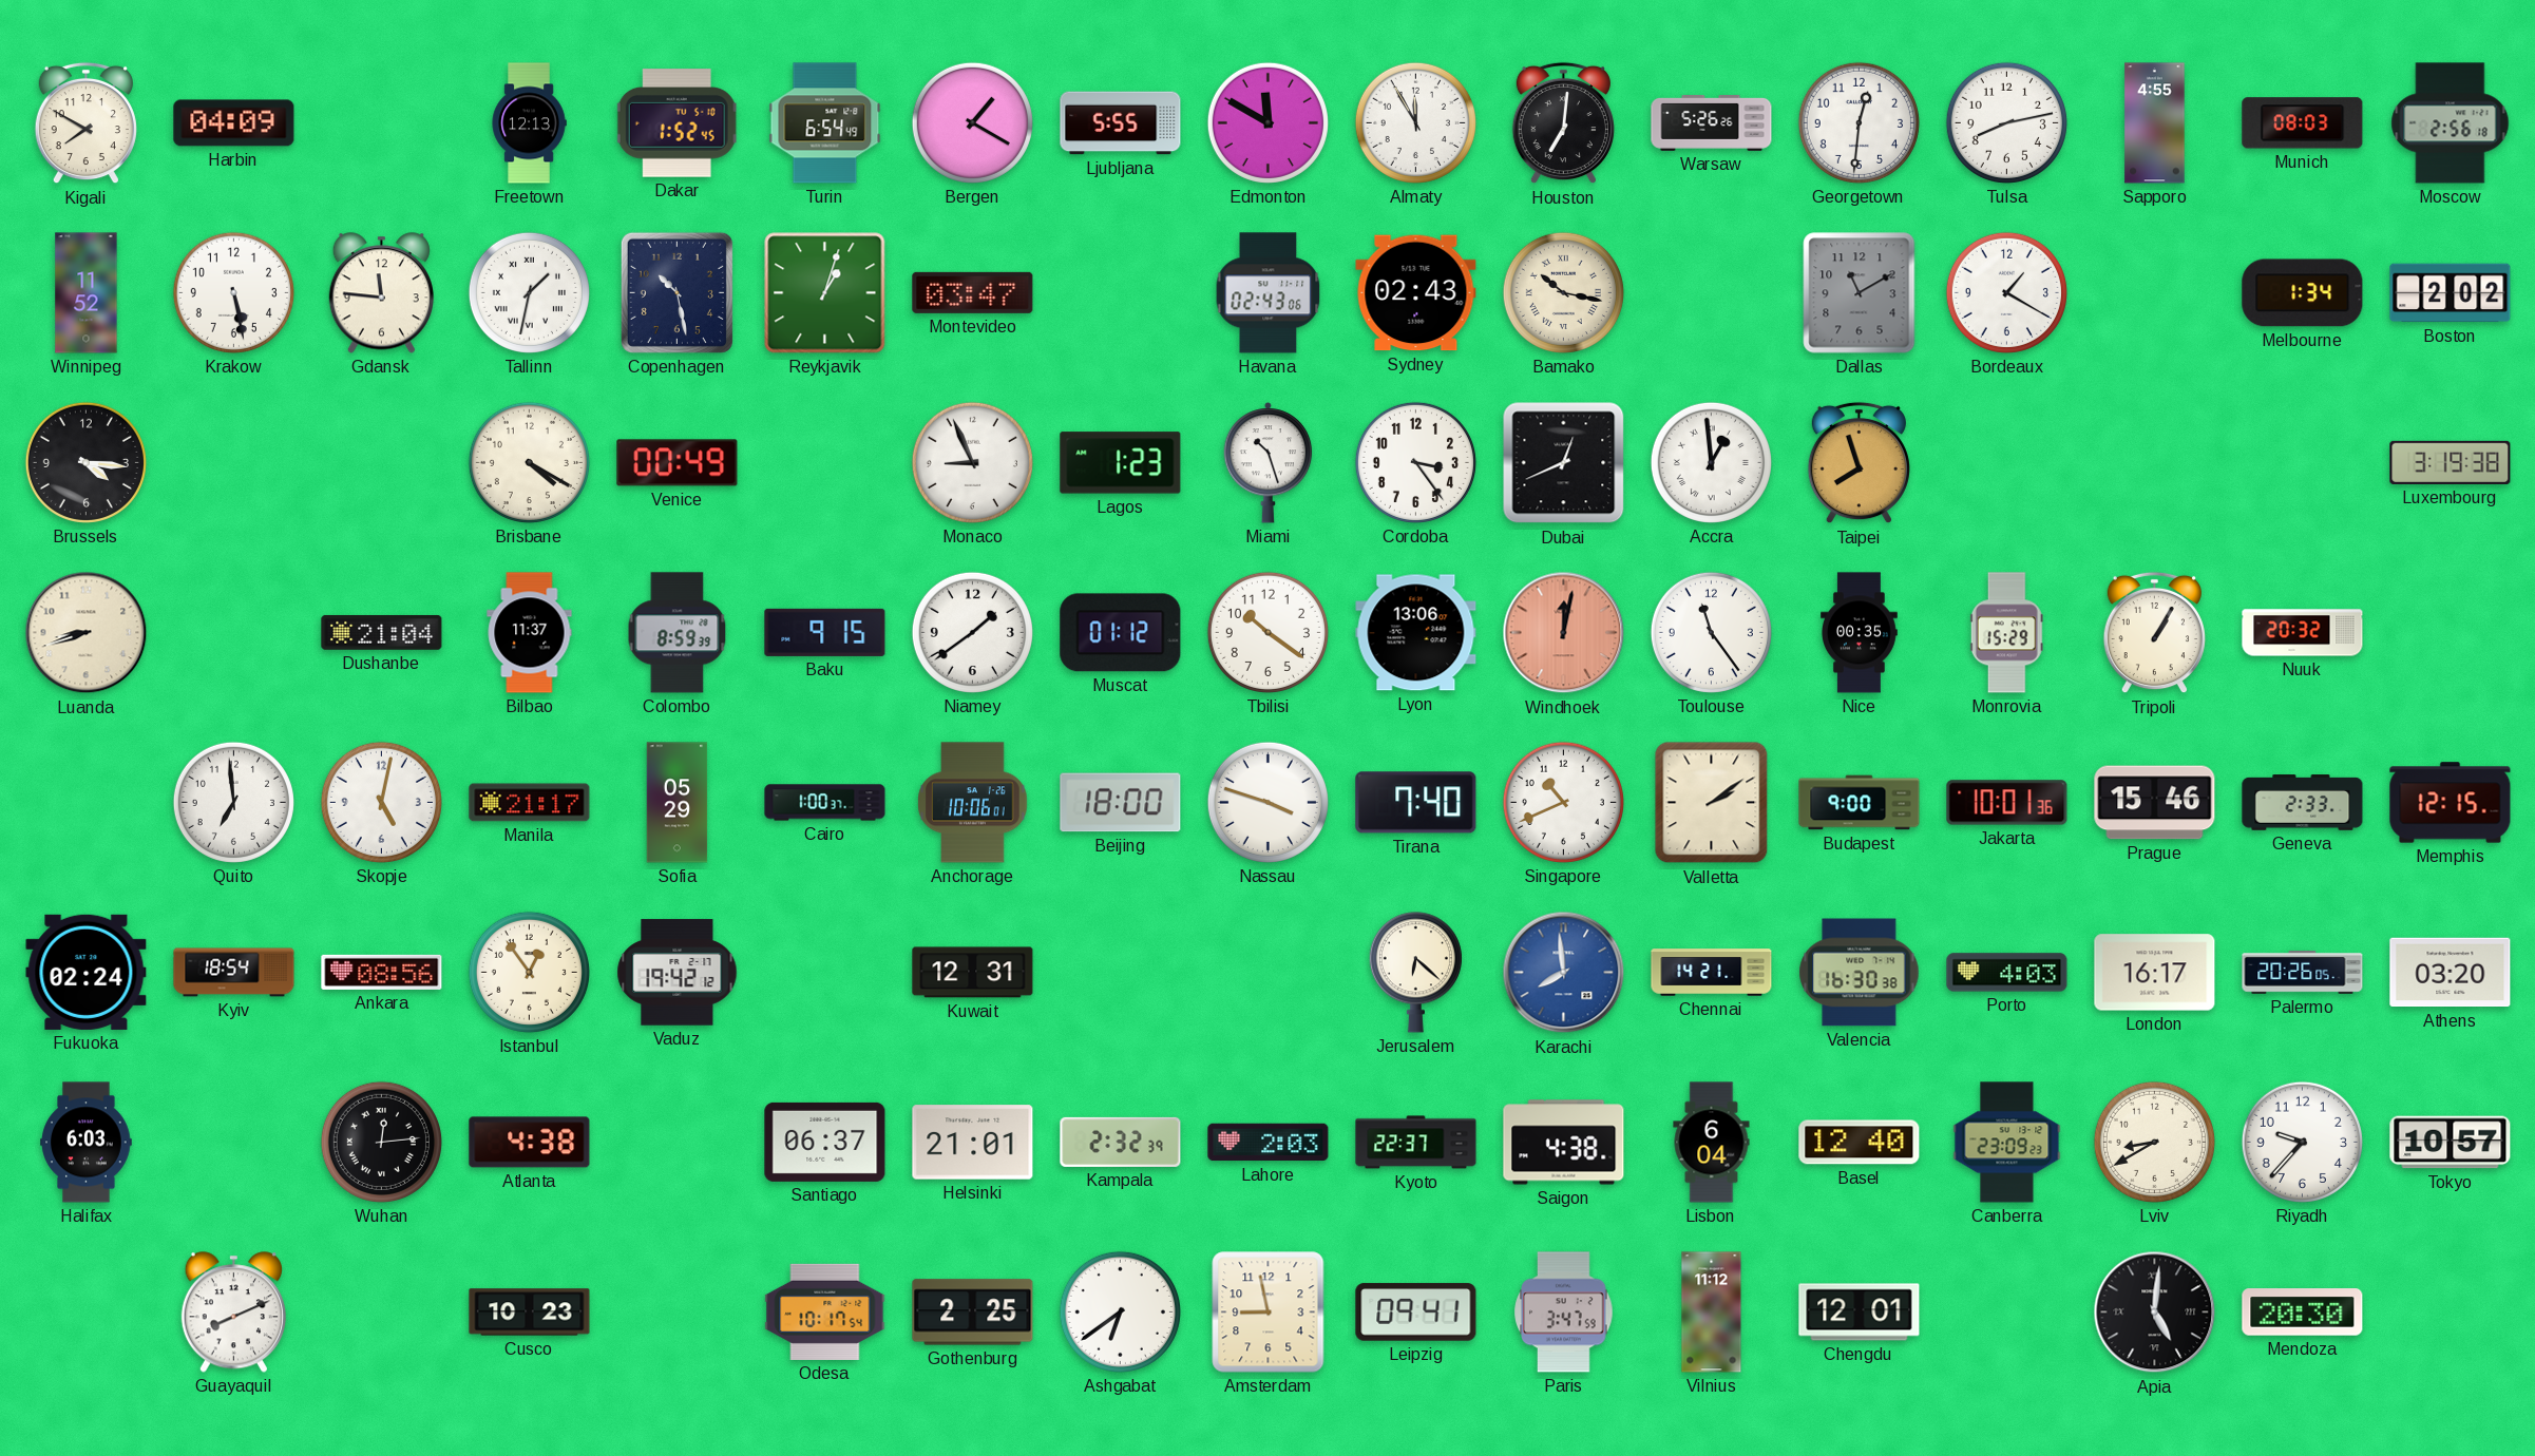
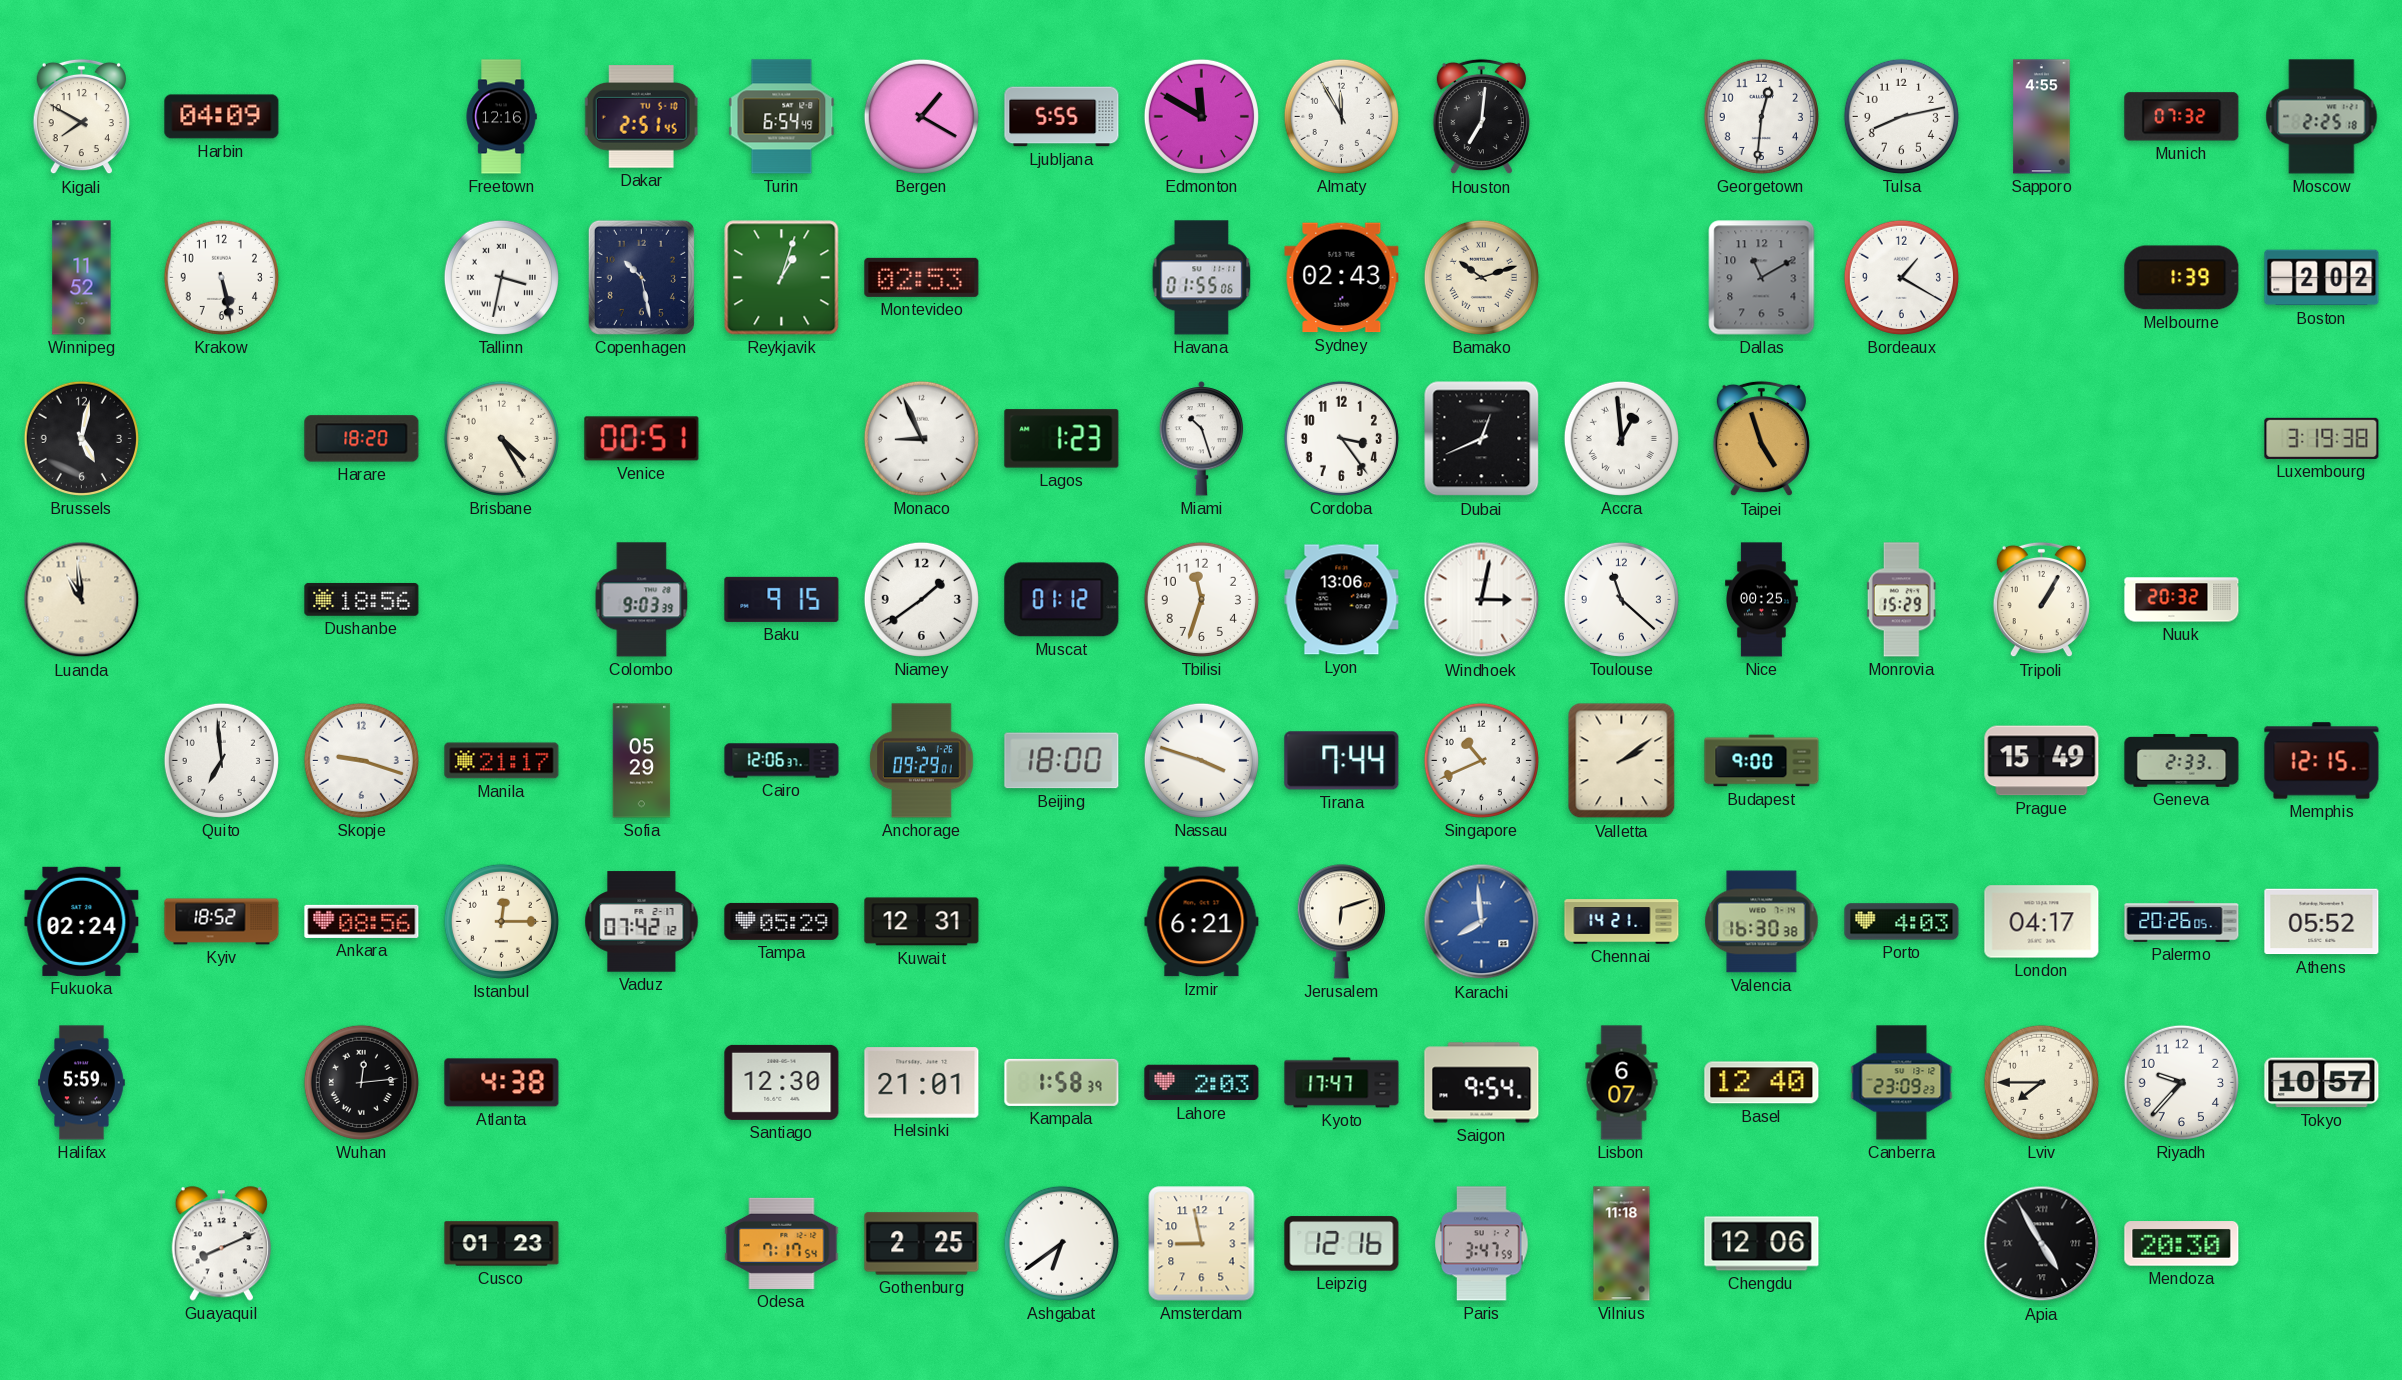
Freetown: 12:13 -> 12:16
Dakar: 1:52 -> 2:51
Warsaw: 5:26 -> none
Munich: 08:03 -> 07:32
Moscow: 2:56 -> 2:25
Gdansk: 11:46 -> none
Tallinn: 1:32 -> 3:32
Montevideo: 03:47 -> 02:53
Havana: 02:43 -> 01:55
Bamako: 10:17 -> 10:12
Melbourne: 1:34 -> 1:39
Brussels: 4:16 -> 5:02
Harare: none -> 18:20
Brisbane: 4:20 -> 4:25
Venice: 00:49 -> 00:51
Taipei: 7:57 -> 4:57
Luanda: 8:42 -> 10:59
Dushanbe: 21:04 -> 18:56
Bilbao: 11:37 -> none
Colombo: 8:59 -> 9:03
Tbilisi: 10:21 -> 11:33
Windhoek: 12:02 -> 3:02
Windhoek dial: salmon -> white
Toulouse: 11:24 -> 11:22
Nice: 00:35 -> 00:25
Skopje: 5:02 -> 9:18
Cairo: 1:00 -> 12:06
Anchorage: 10:06 -> 09:29
Tirana: 7:40 -> 7:44
Jakarta: 10:01 -> none
Prague: 15:46 -> 15:49
Kyiv: 18:54 -> 18:52
Istanbul: 12:54 -> 12:15
Vaduz: 19:42 -> 07:42
Tampa: none -> 05:29
Izmir: none -> 6:21
Jerusalem: 6:22 -> 6:12
London: 16:17 -> 04:17
Athens: 03:20 -> 05:52
Halifax: 6:03 -> 5:59
Santiago: 06:37 -> 12:30
Kampala: 2:32 -> 1:58
Kyoto: 22:37 -> 17:47
Saigon: 4:38 -> 9:54
Lisbon: 6:04 -> 6:07
Lviv: 8:40 -> 7:45
Cusco: 10:23 -> 01:23
Odesa: 10:17 -> 7:17
Leipzig: 09:41 -> 12:16
Vilnius: 11:12 -> 11:18
Chengdu: 12:01 -> 12:06
Apia: 5:01 -> 4:55
